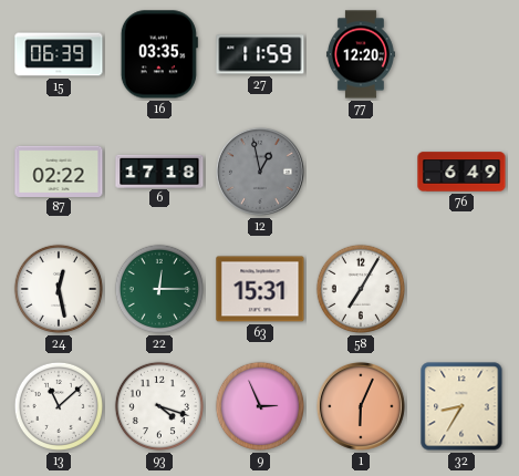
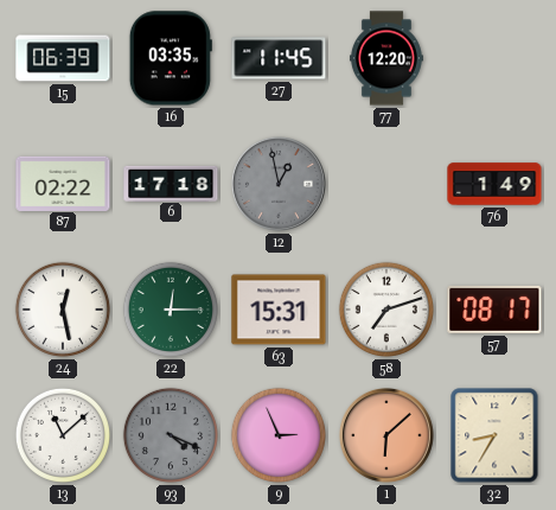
27: 11:59 -> 11:45
76: 6:49 -> 1:49
58: 7:05 -> 7:12
57: none -> 08:17
93: 4:18 -> 4:19
93 dial: white -> grey
1: 6:04 -> 6:08
